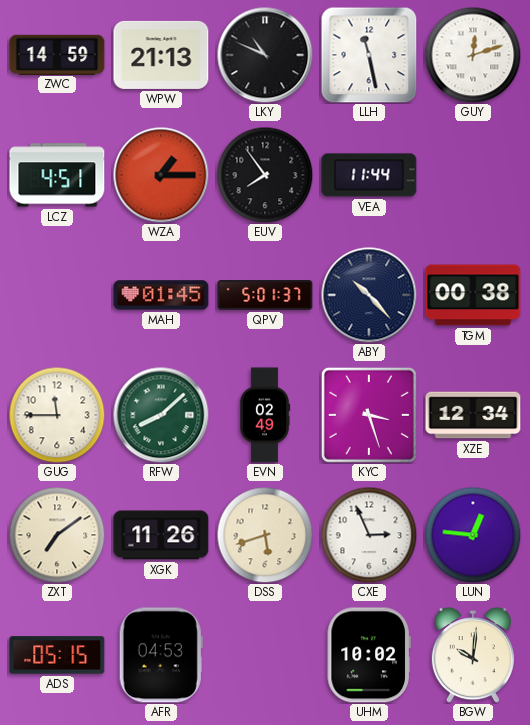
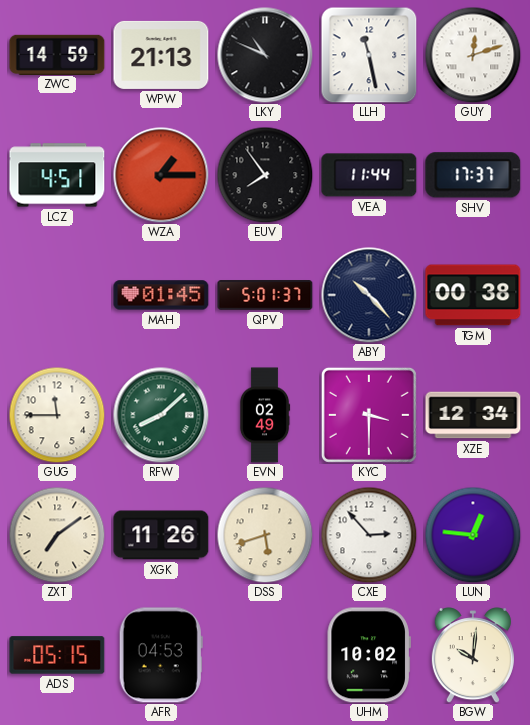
SHV: none -> 17:37
KYC: 3:27 -> 3:30
CXE: 2:56 -> 2:53
